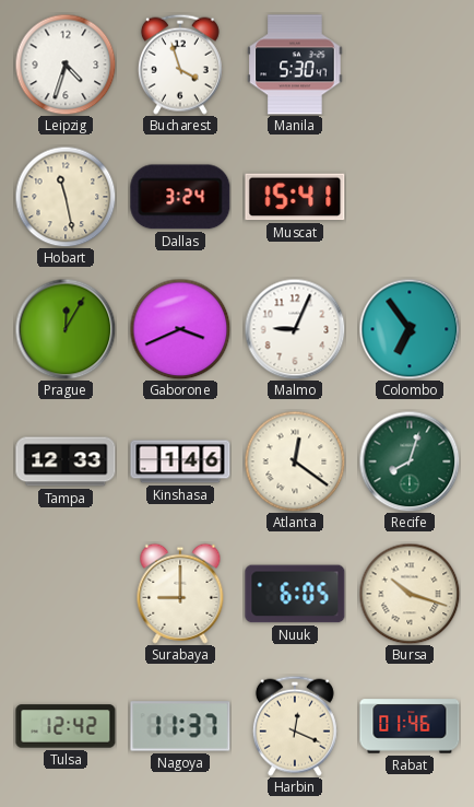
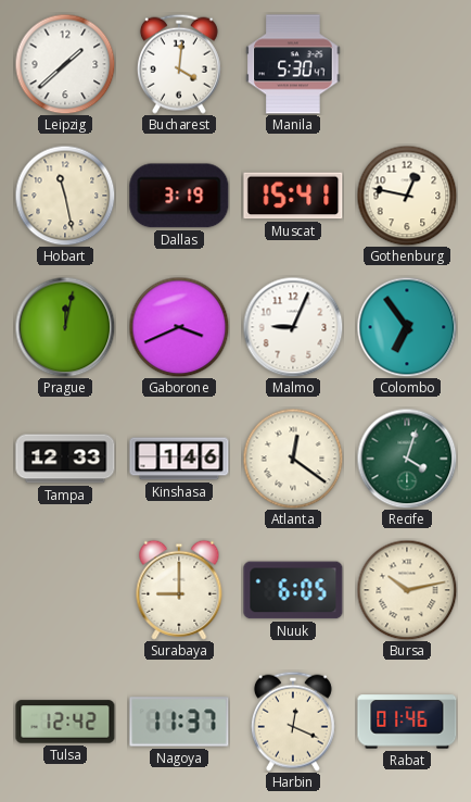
Leipzig: 4:33 -> 1:38
Bucharest: 3:57 -> 4:01
Dallas: 3:24 -> 3:19
Gothenburg: none -> 12:47
Prague: 12:05 -> 12:02
Recife: 8:03 -> 4:03
Bursa: 10:18 -> 10:13
